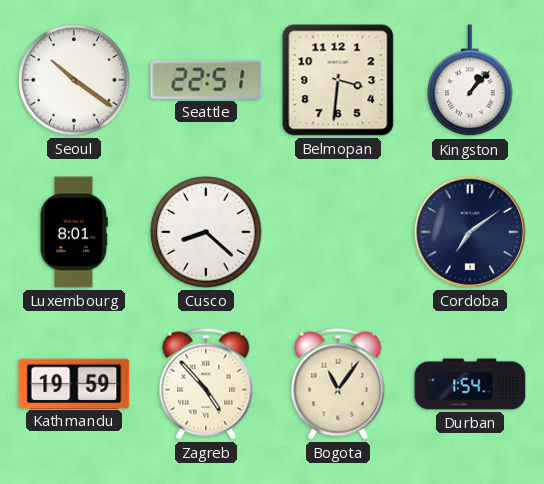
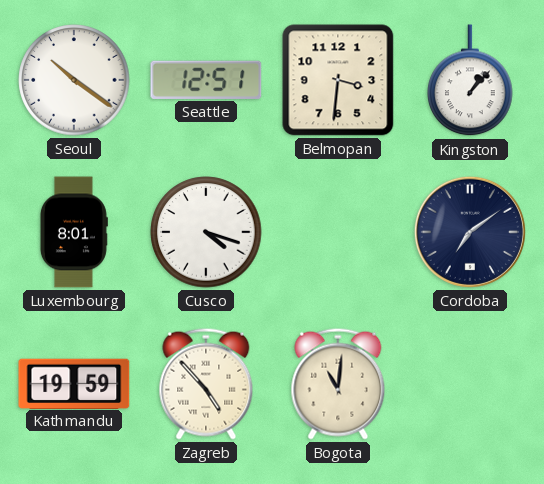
Seattle: 22:51 -> 12:51
Cusco: 8:22 -> 4:18
Bogota: 11:06 -> 11:01
Durban: 1:54 -> none
